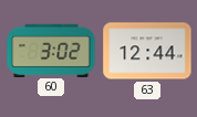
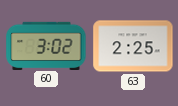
63: 12:44 -> 2:25
